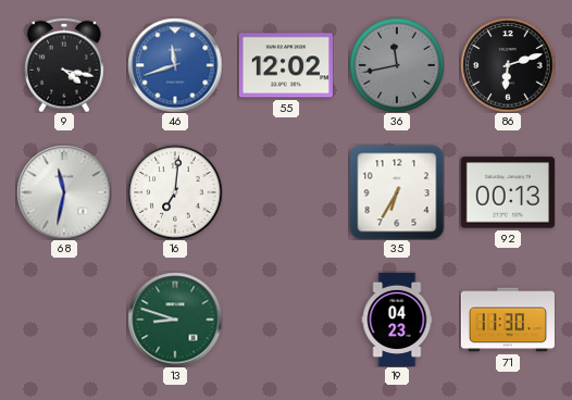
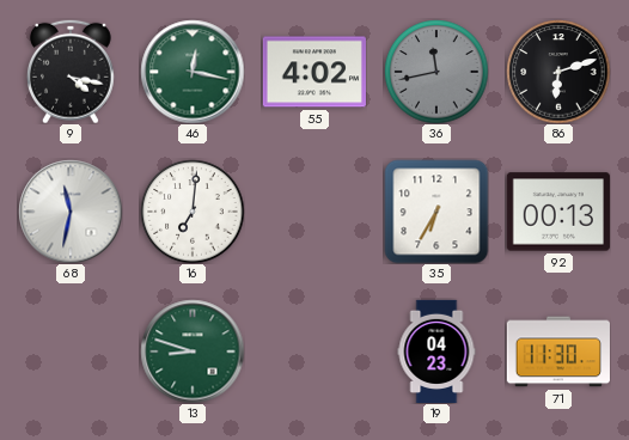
46: 11:42 -> 12:17
46 dial: blue -> green
55: 12:02 -> 4:02
